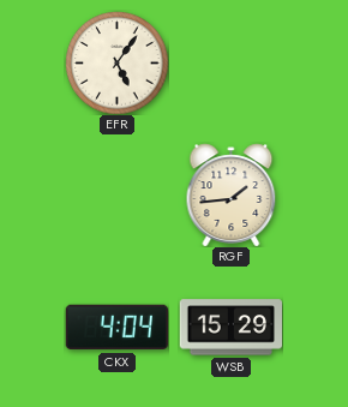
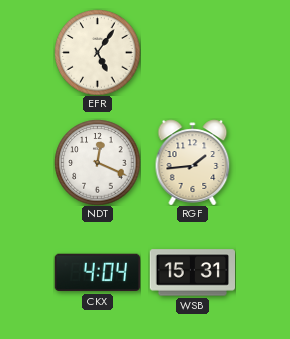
NDT: none -> 12:19
WSB: 15:29 -> 15:31
